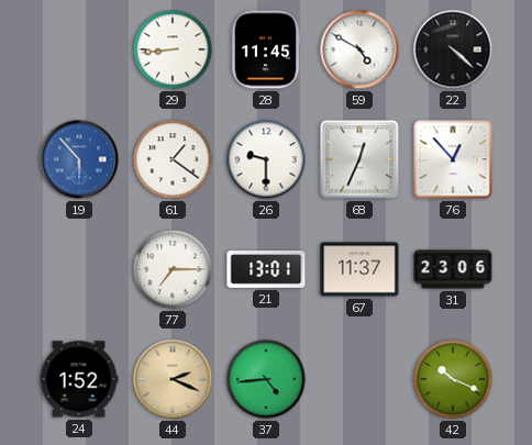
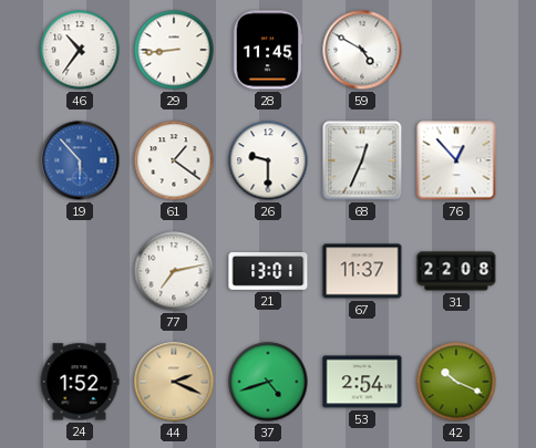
46: none -> 10:36
22: 4:22 -> none
77: 7:15 -> 7:13
31: 23:06 -> 22:08
37: 4:44 -> 4:42
53: none -> 2:54
